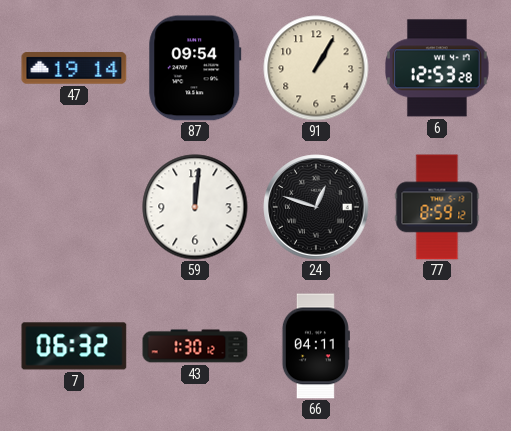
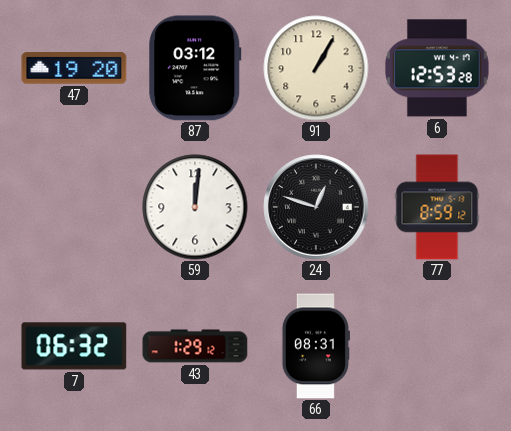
47: 19:14 -> 19:20
87: 09:54 -> 03:12
43: 1:30 -> 1:29
66: 04:11 -> 08:31
